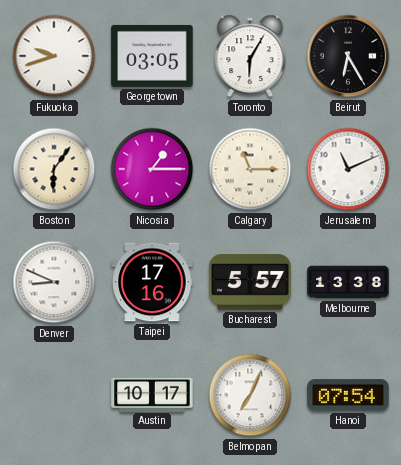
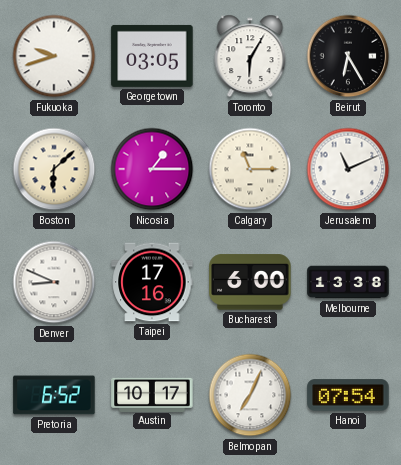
Boston: 6:06 -> 6:08
Bucharest: 5:57 -> 6:00
Pretoria: none -> 6:52
